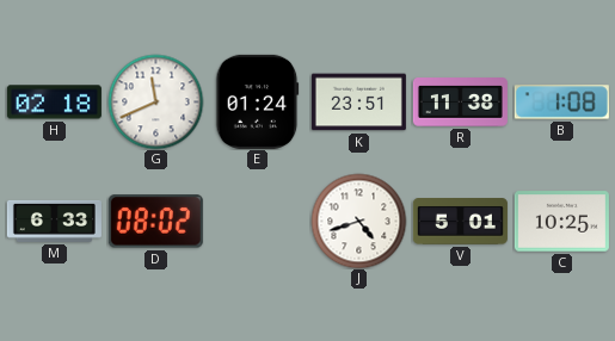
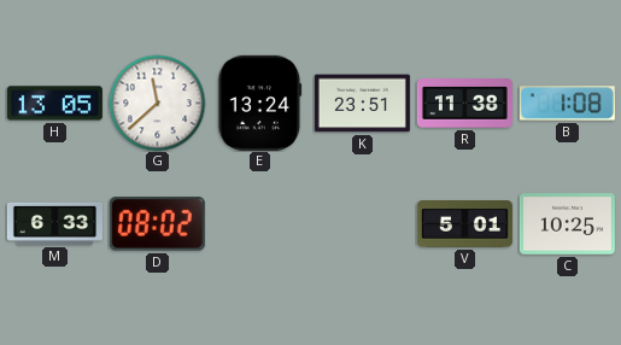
H: 02:18 -> 13:05
G: 11:41 -> 11:38
E: 01:24 -> 13:24
J: 4:42 -> none
